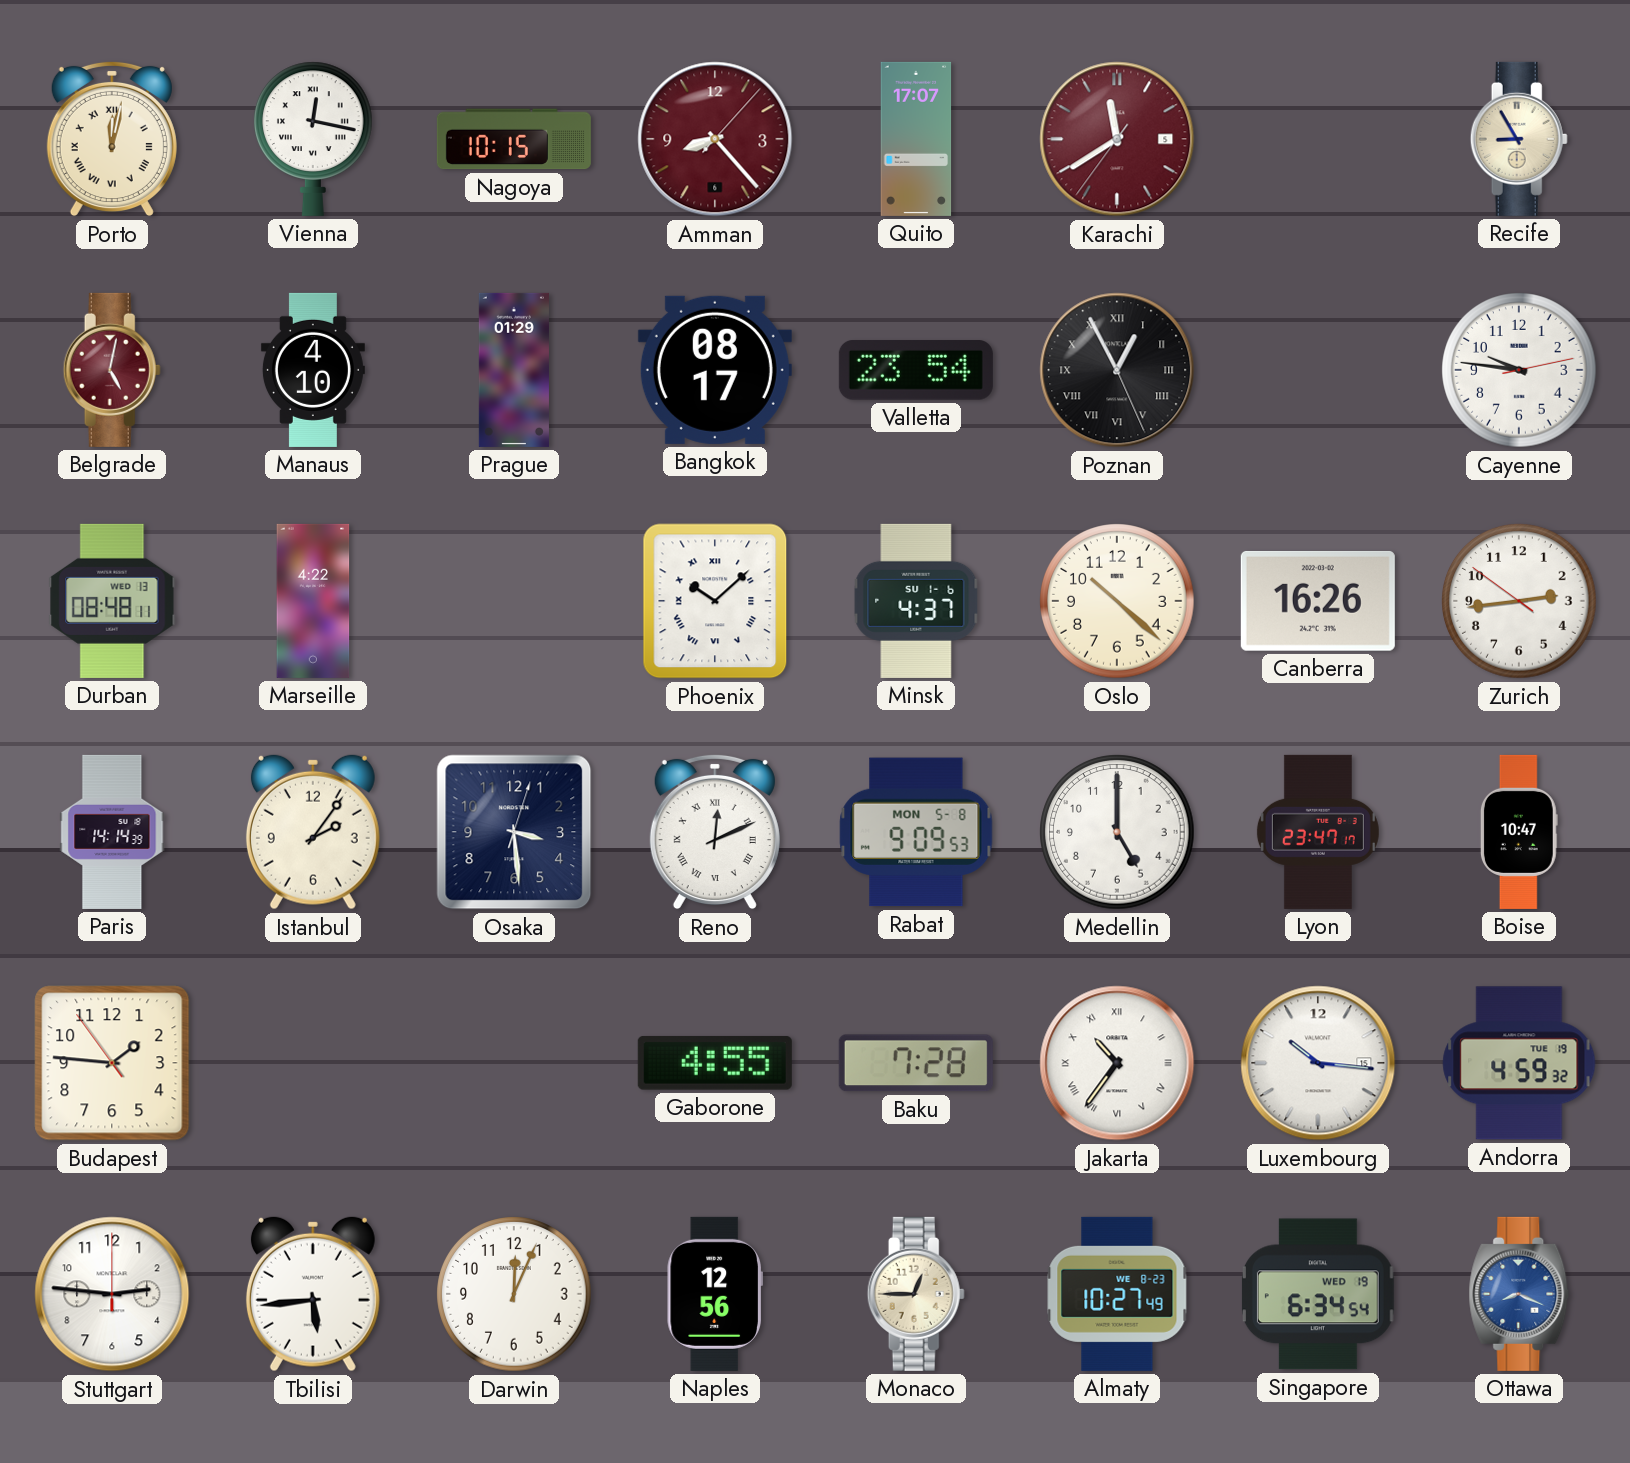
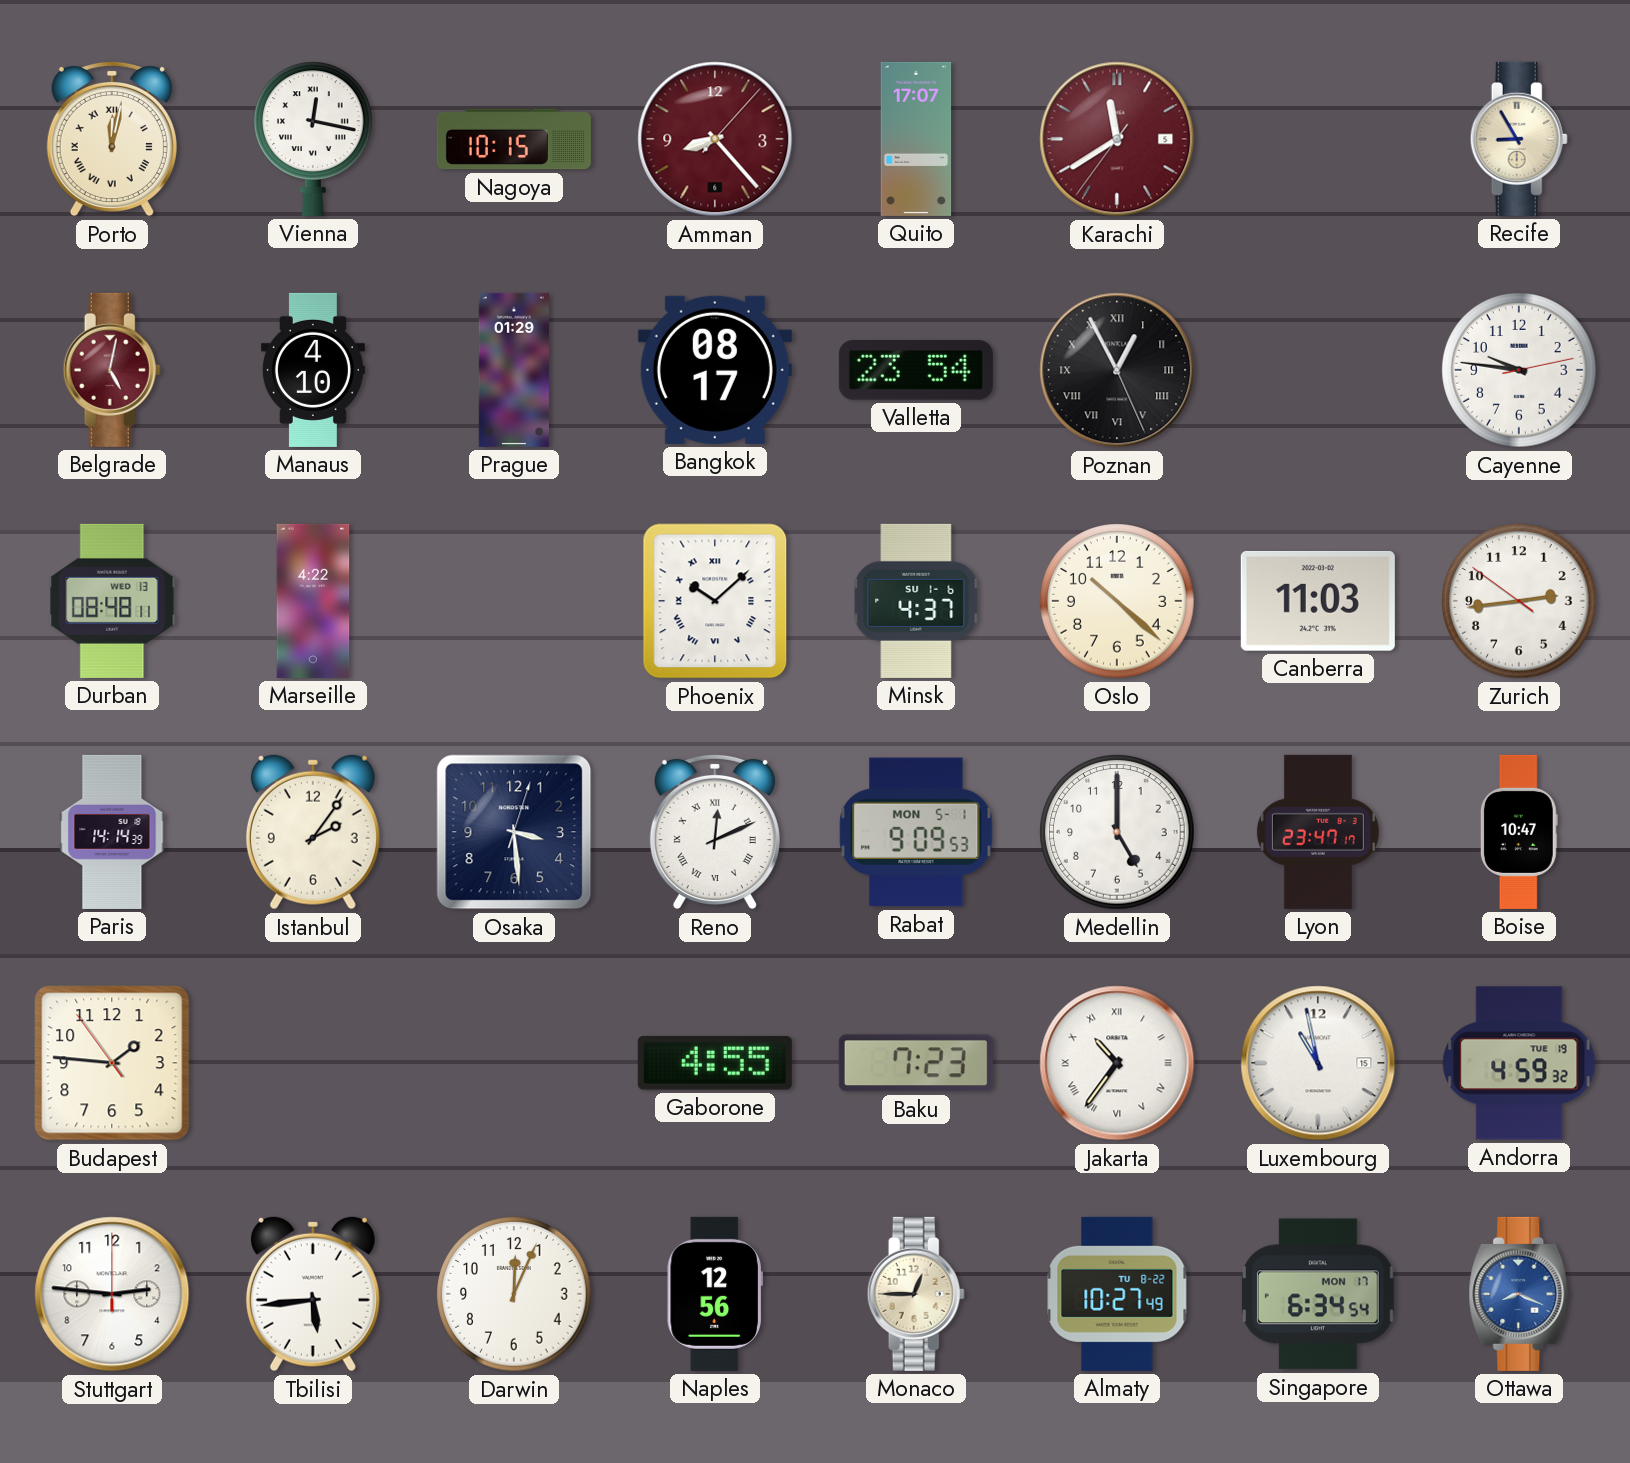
Canberra: 16:26 -> 11:03
Rabat date: MON 5-8 -> MON 5-1
Baku: 7:28 -> 7:23
Luxembourg: 10:16 -> 10:58
Almaty date: WE 8-23 -> TU 8-22
Singapore date: WED 19 -> MON 17
